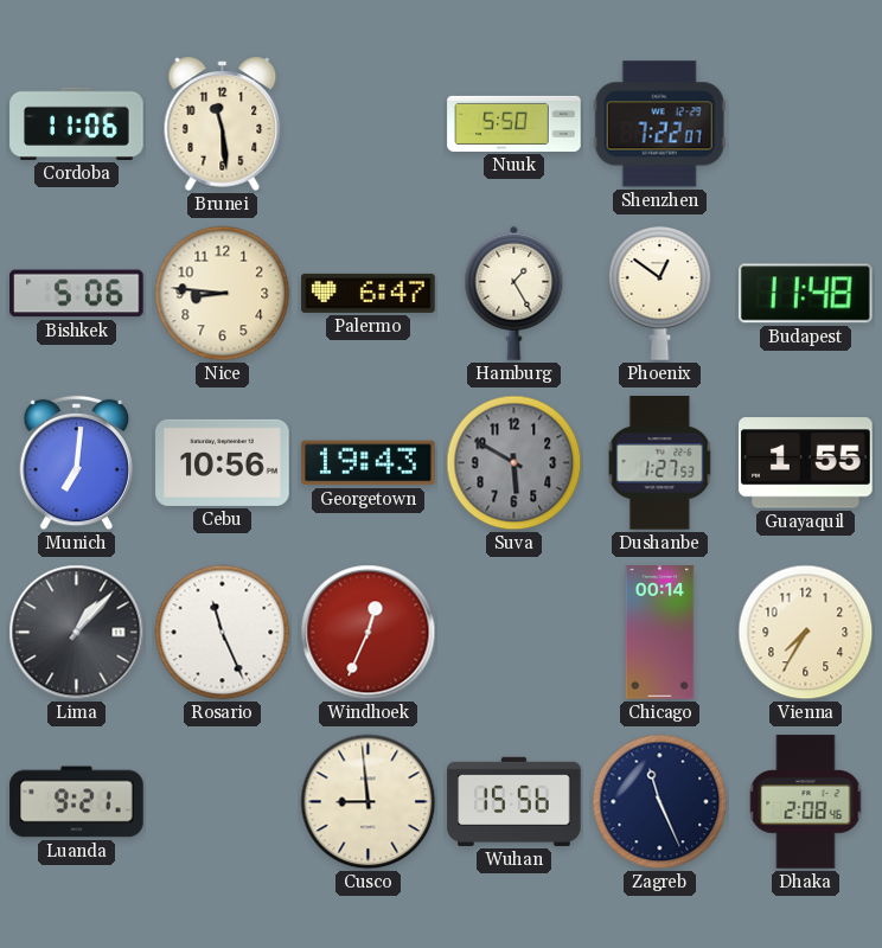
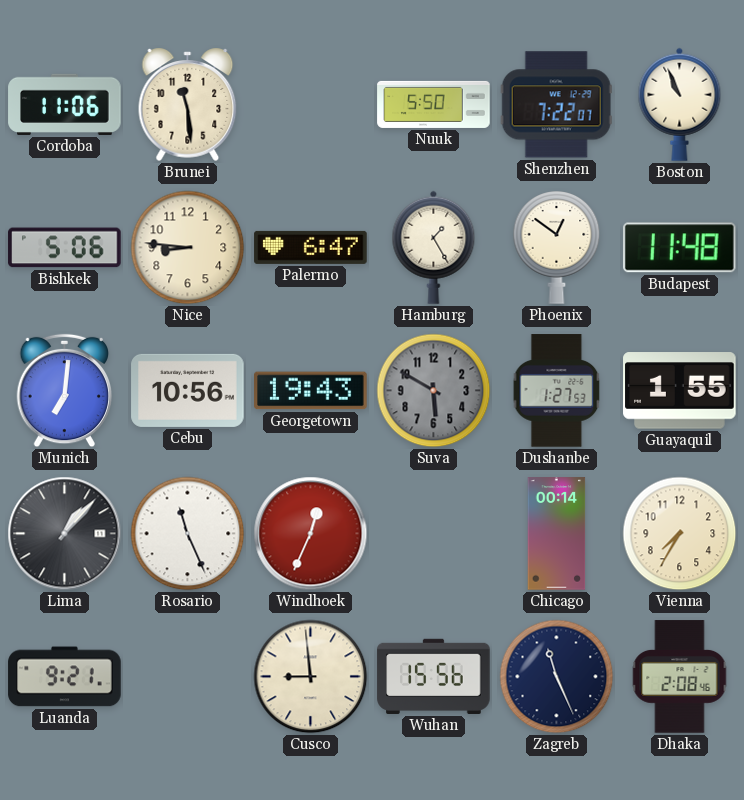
Boston: none -> 10:56
